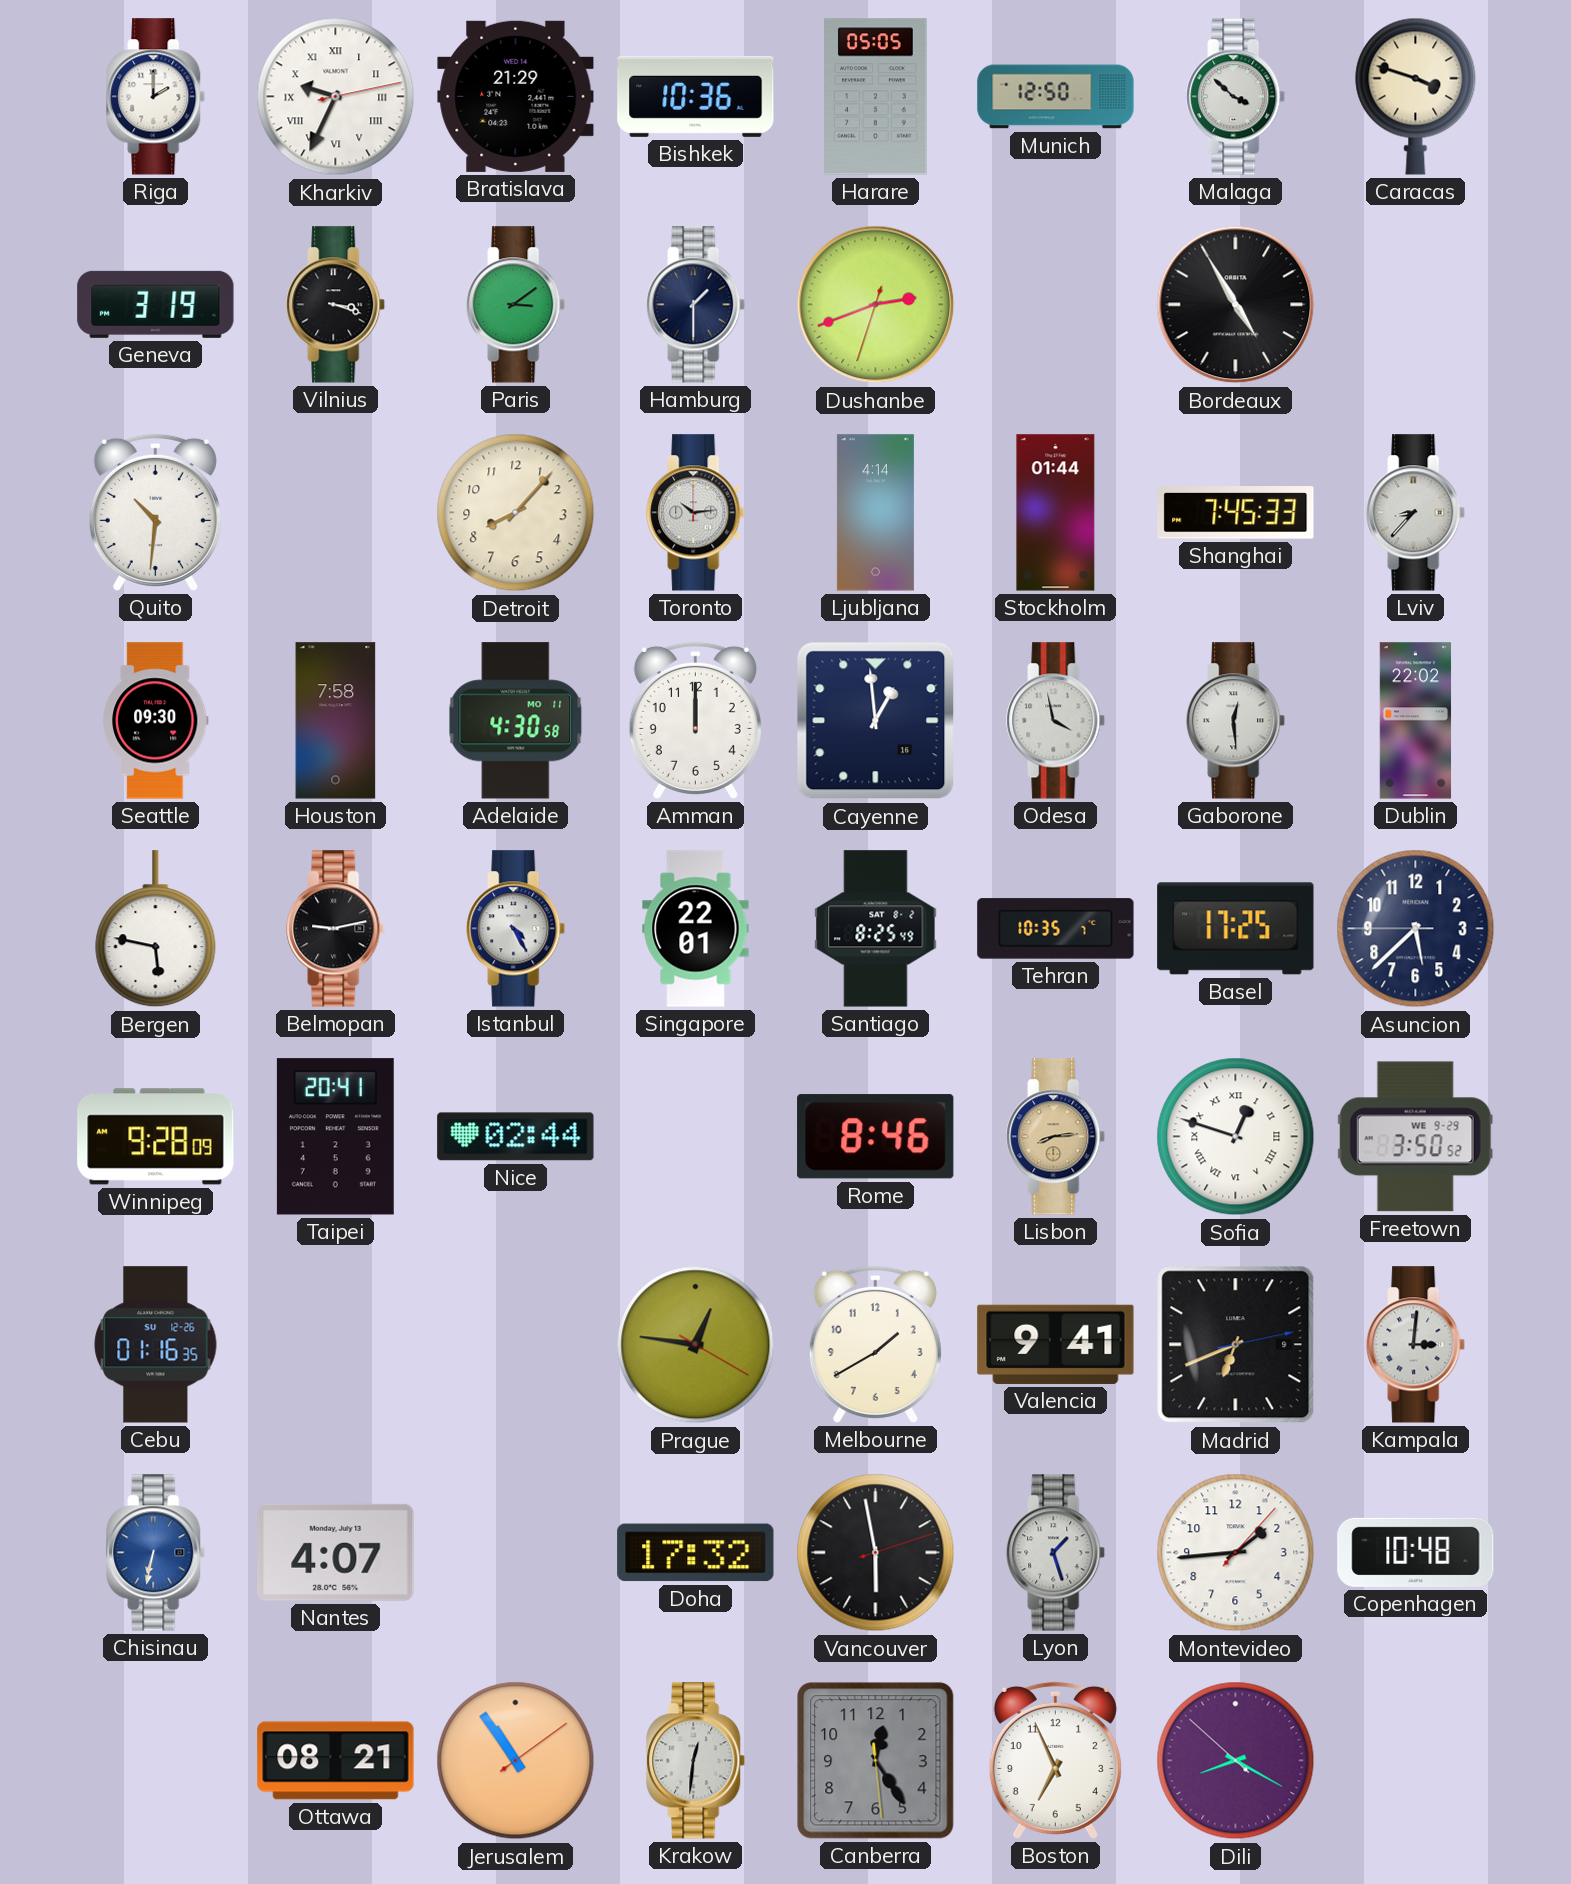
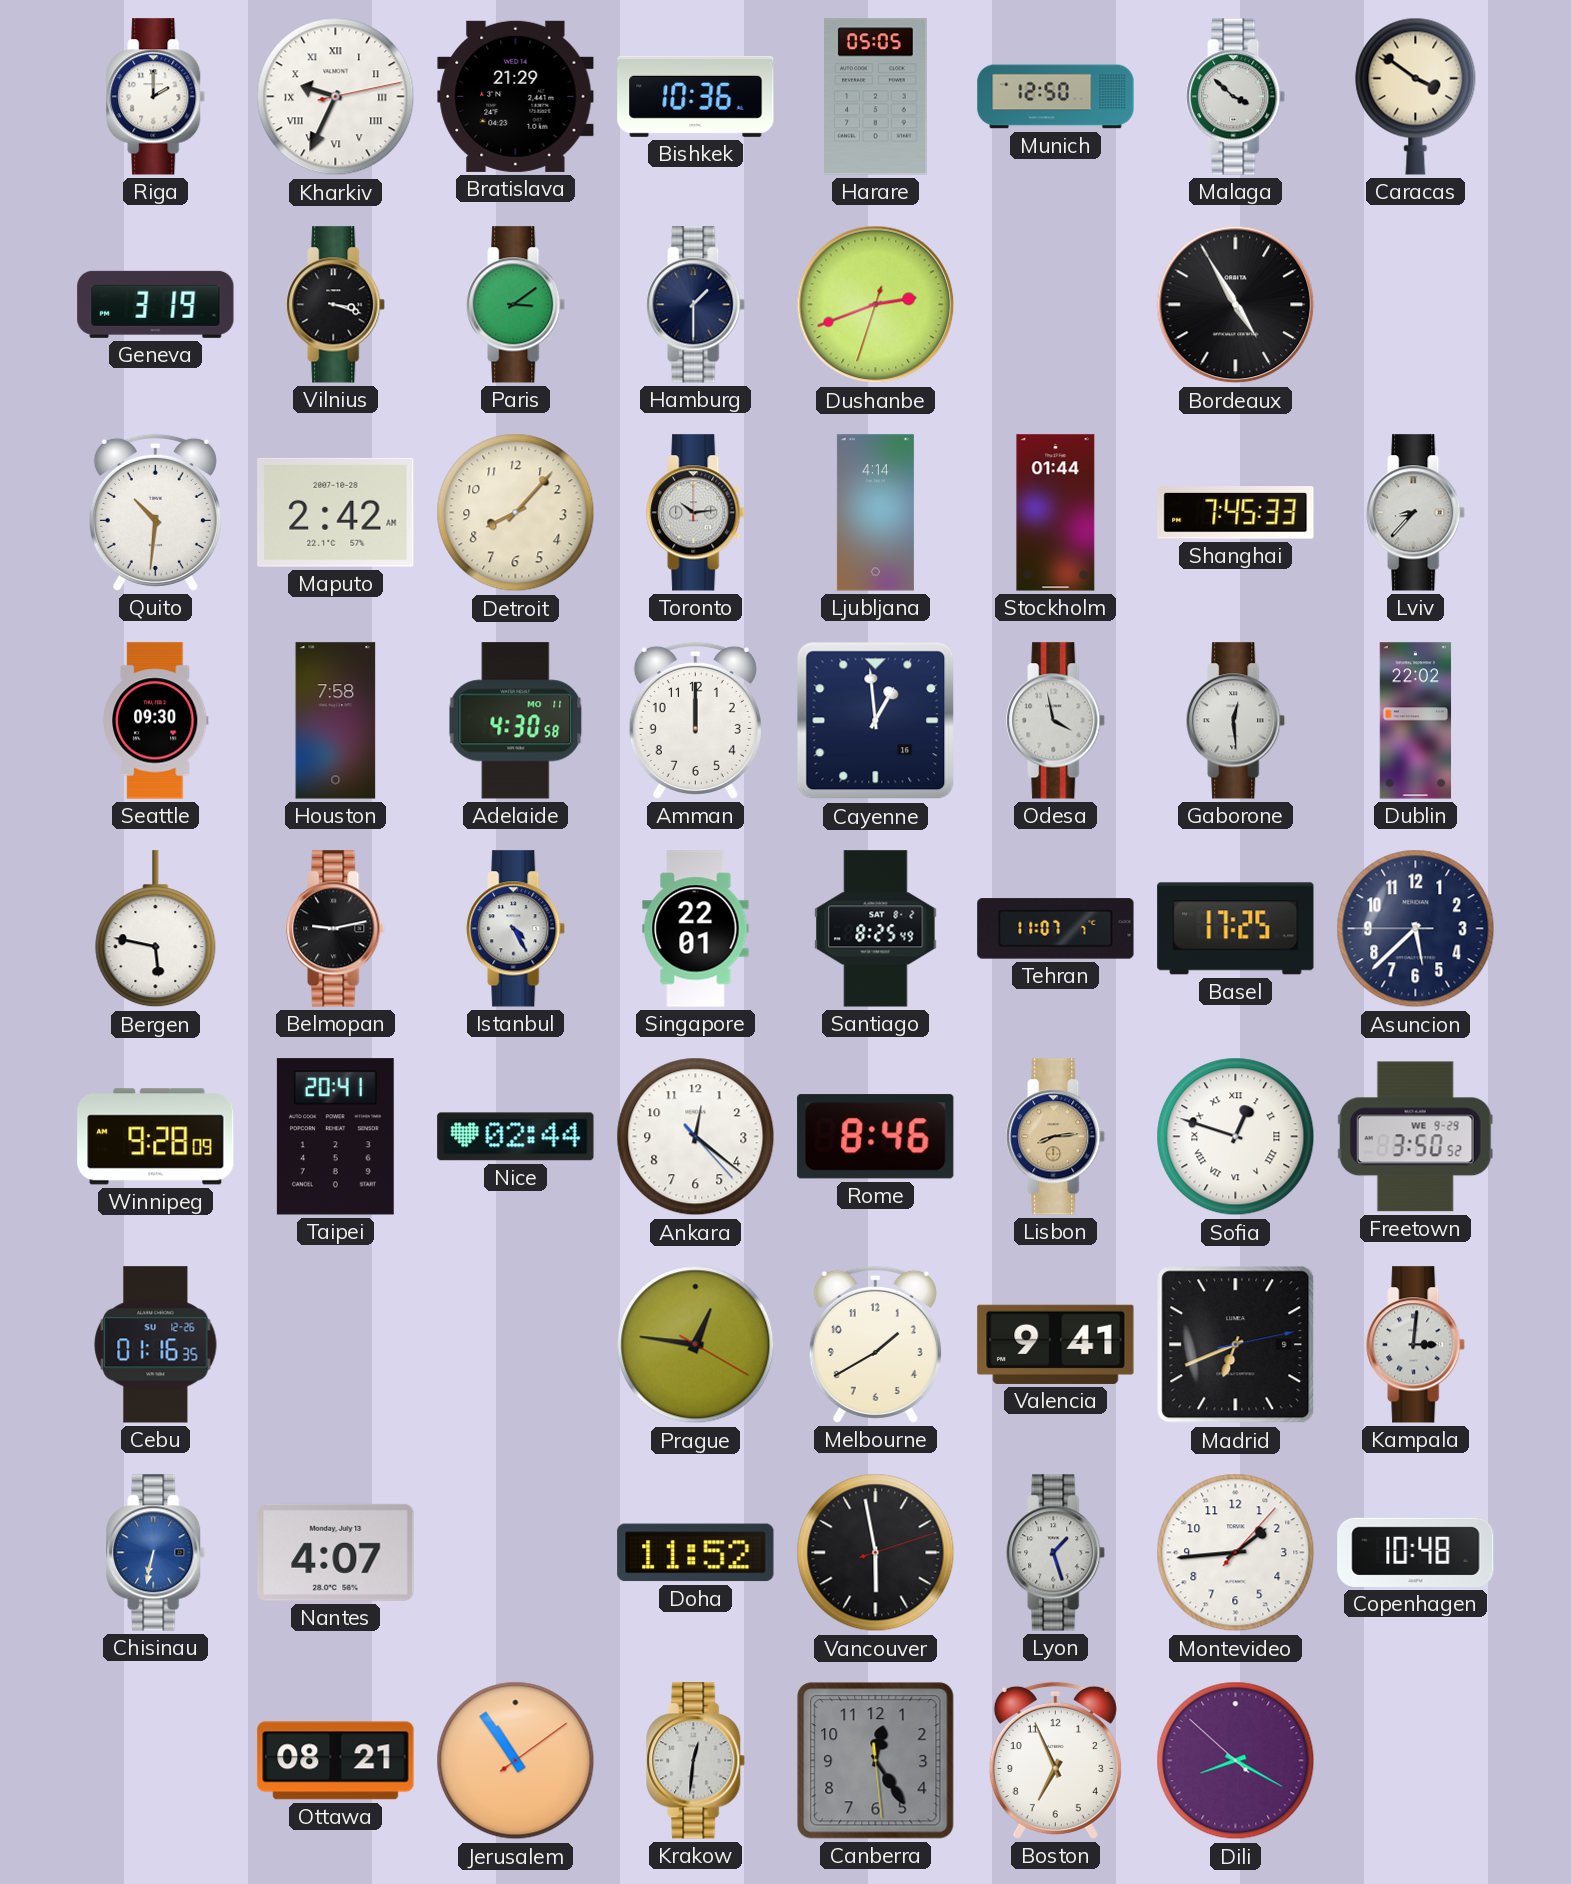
Caracas: 3:48 -> 3:51
Maputo: none -> 2:42
Tehran: 10:35 -> 11:07
Ankara: none -> 12:21
Doha: 17:32 -> 11:52
